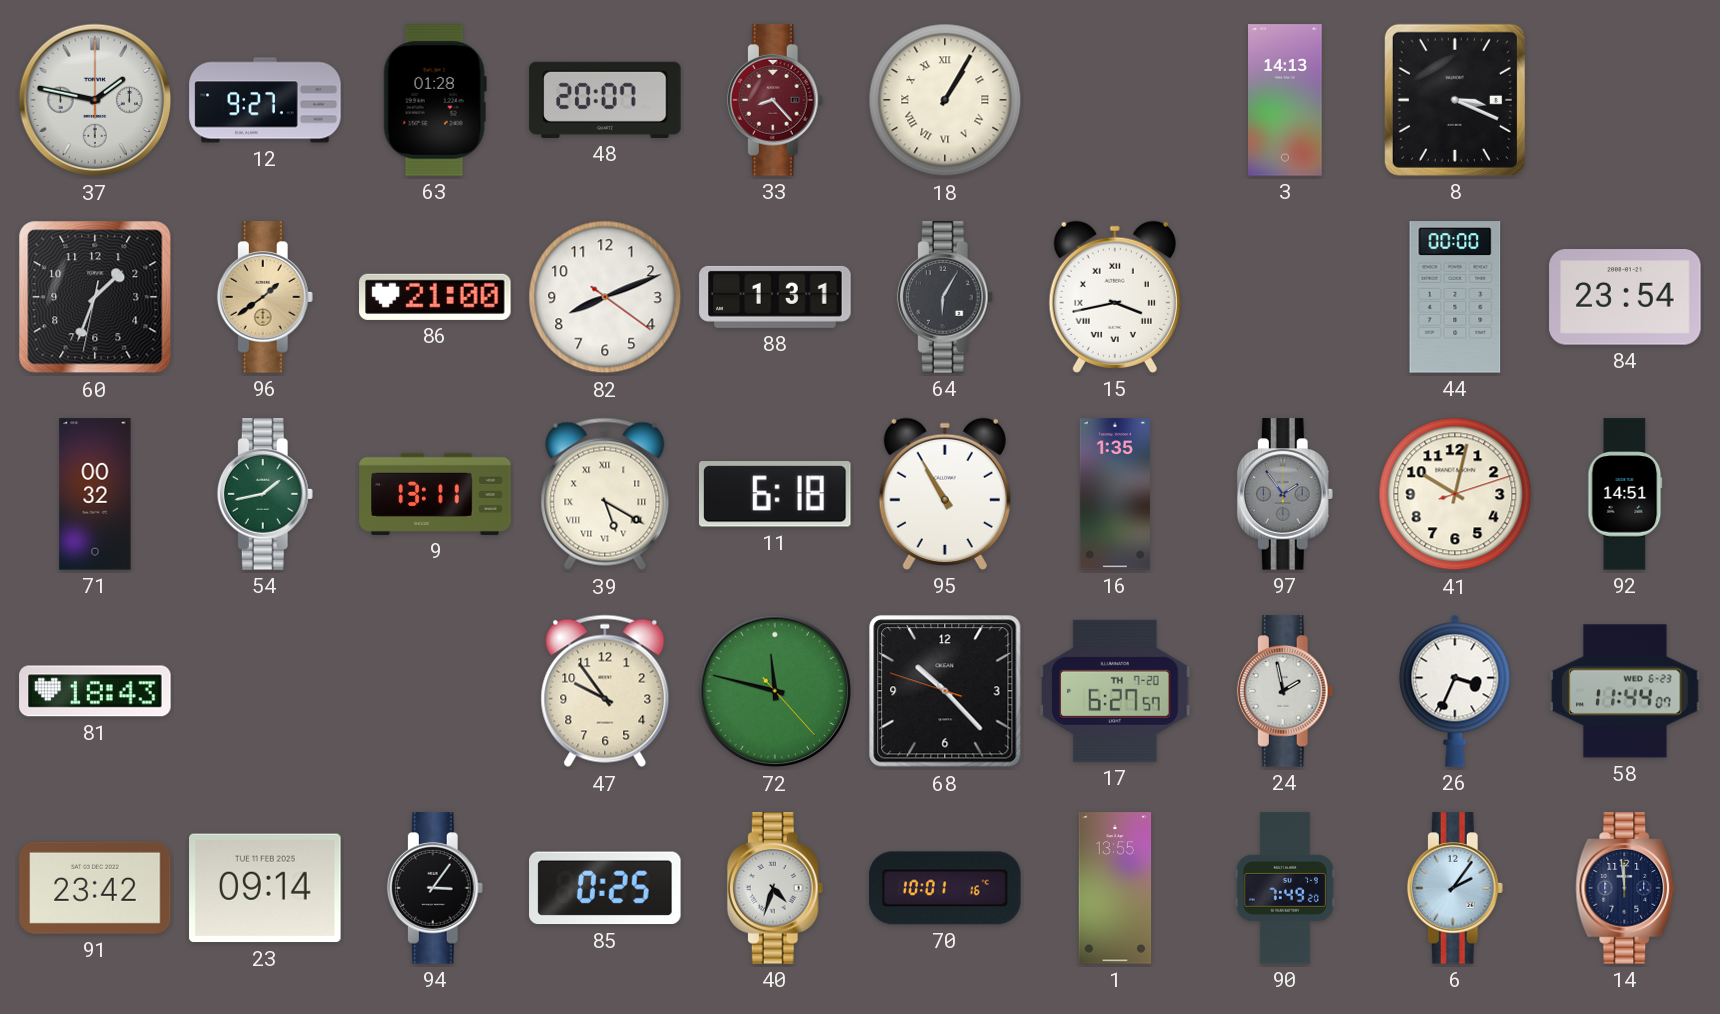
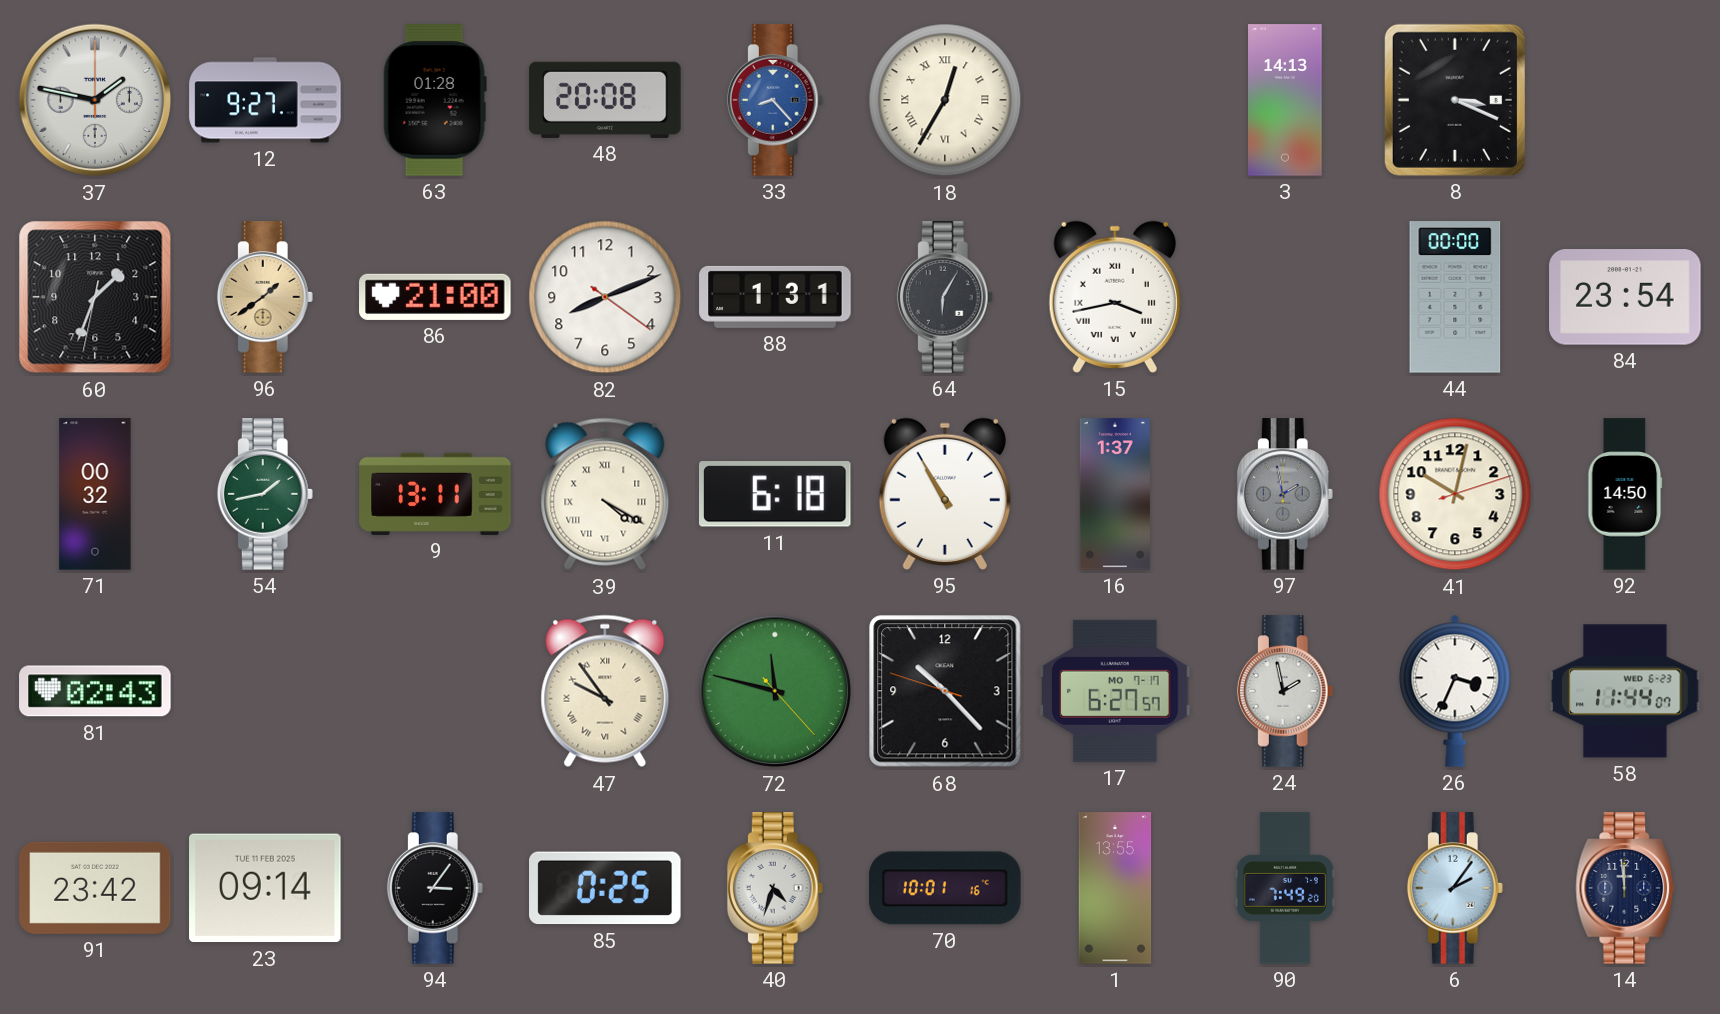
48: 20:07 -> 20:08
33 dial: burgundy -> blue
18: 1:05 -> 12:35
39: 5:20 -> 4:20
16: 1:35 -> 1:37
97: 1:54 -> 1:58
92: 14:51 -> 14:50
81: 18:43 -> 02:43
47 numerals: Arabic -> Roman
17 date: TH 7-20 -> MO 7-17
